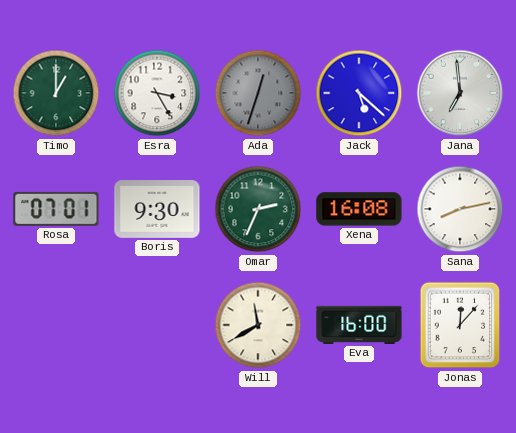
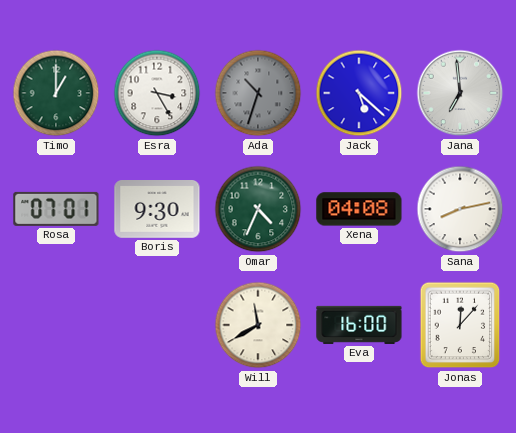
Ada: 12:33 -> 10:33
Omar: 2:34 -> 4:34
Xena: 16:08 -> 04:08
